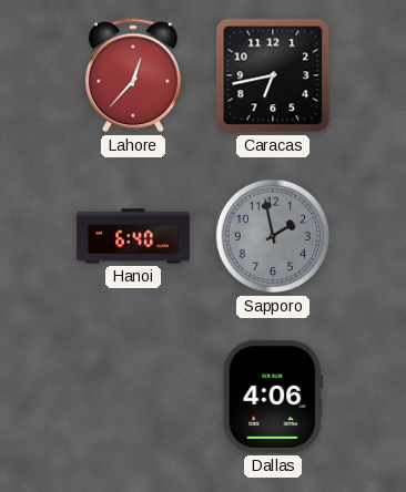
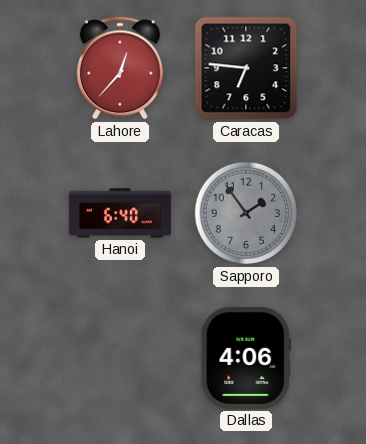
Caracas: 6:43 -> 6:46
Sapporo: 1:58 -> 1:54
